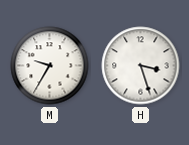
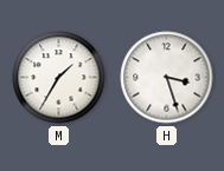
M: 9:35 -> 1:35
